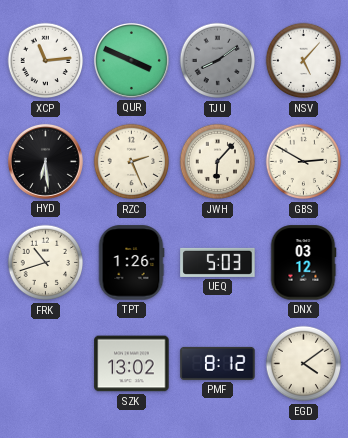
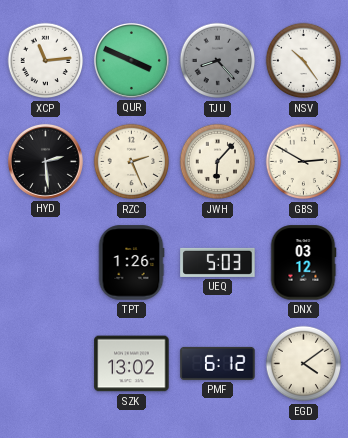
TJU: 8:09 -> 8:23
NSV: 5:07 -> 10:24
HYD: 6:29 -> 2:29
FRK: 10:42 -> none
PMF: 8:12 -> 6:12
